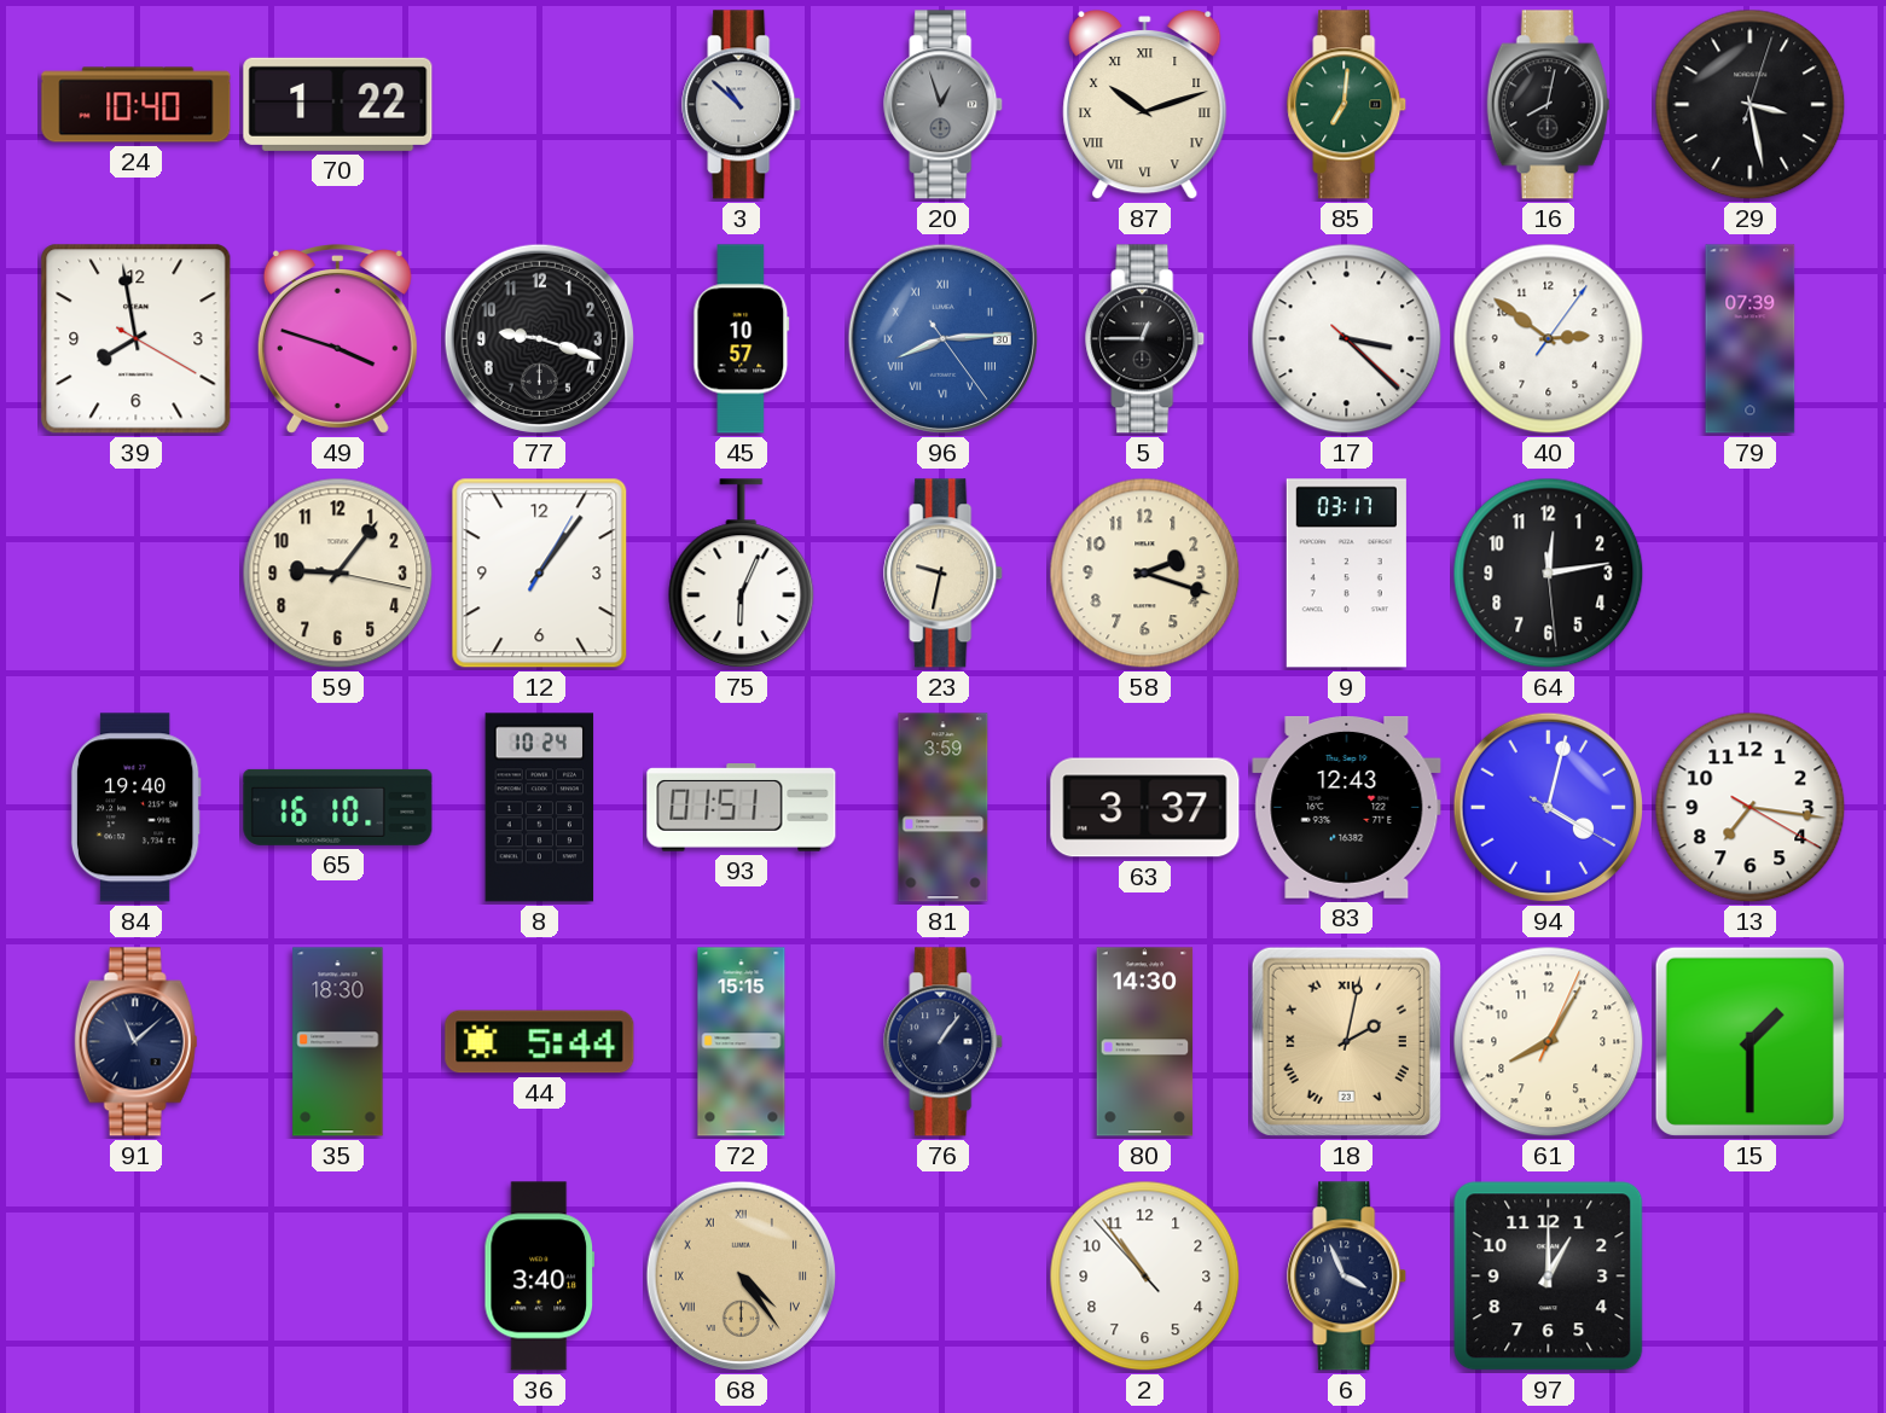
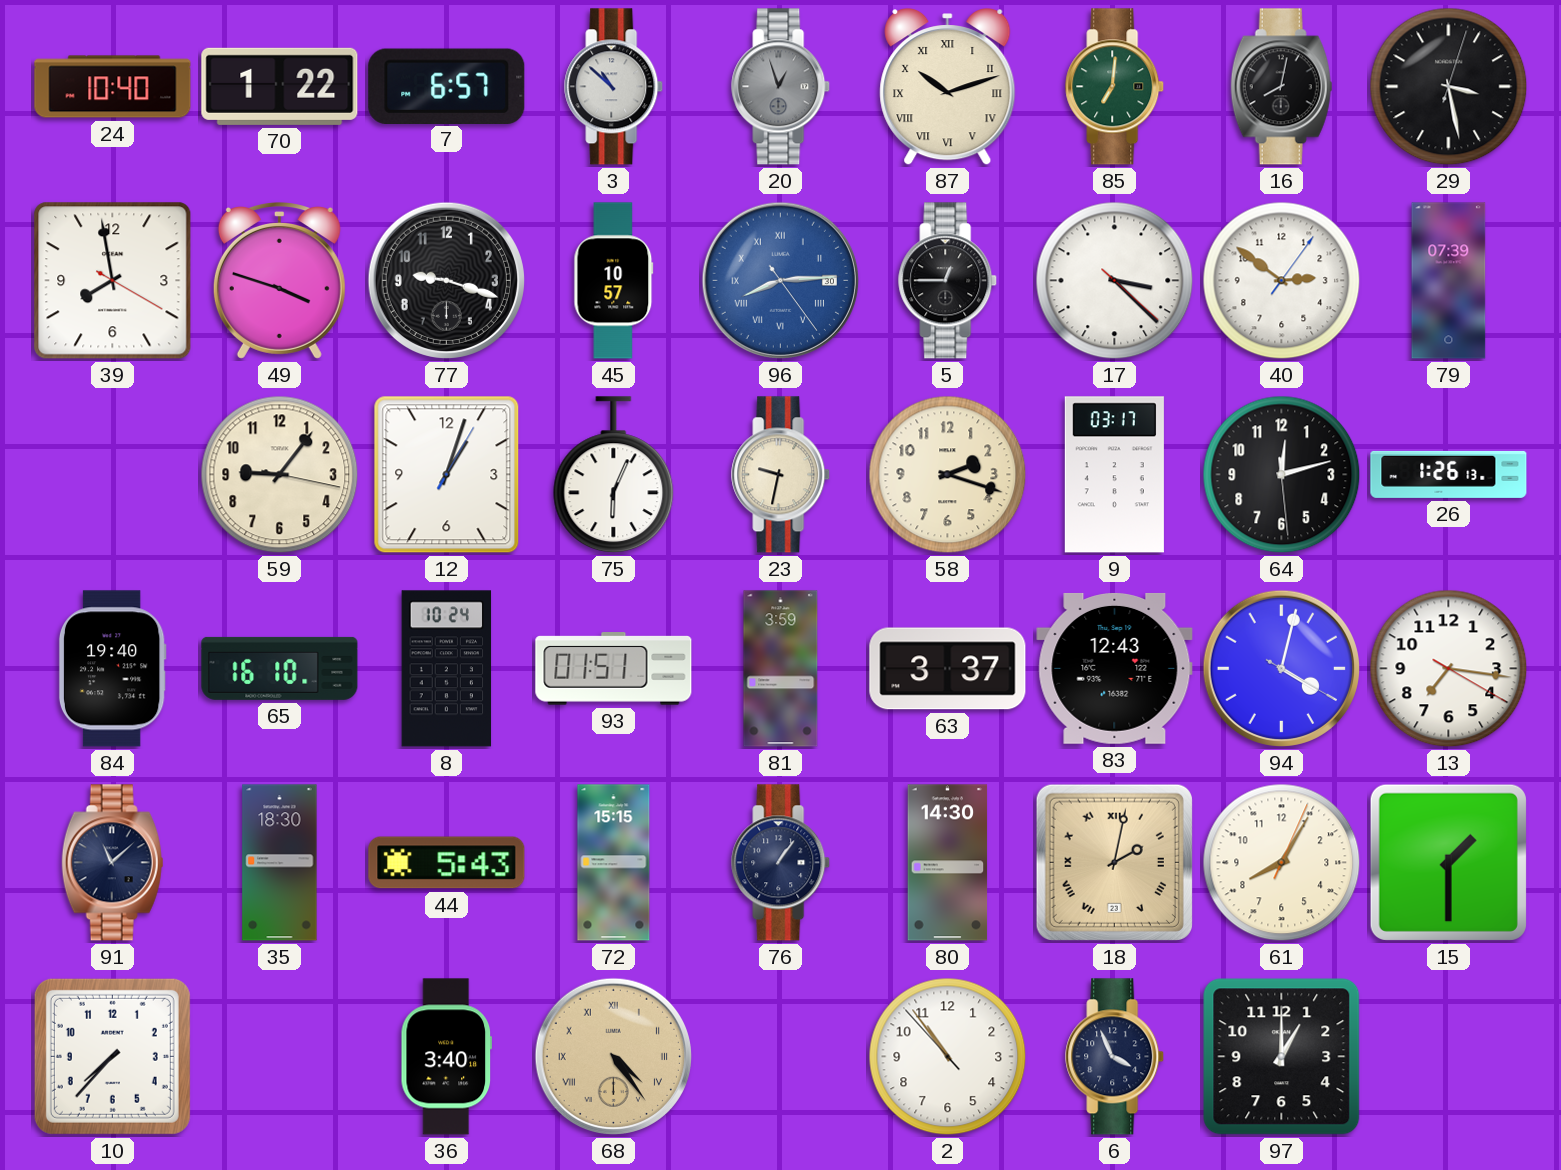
7: none -> 6:57
12: 1:06 -> 1:03
64: 12:13 -> 12:12
26: none -> 1:26
44: 5:44 -> 5:43
10: none -> 7:37
